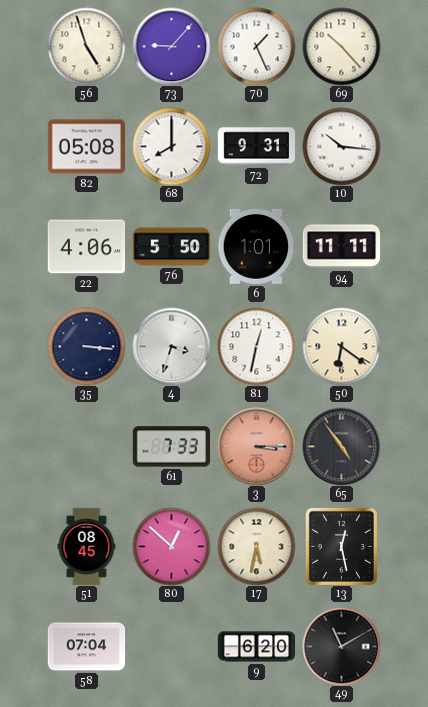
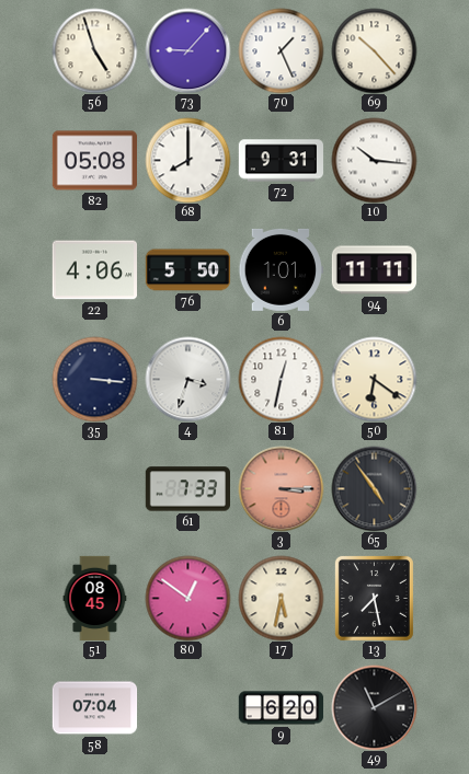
80: 12:52 -> 12:51
13: 12:28 -> 7:28
